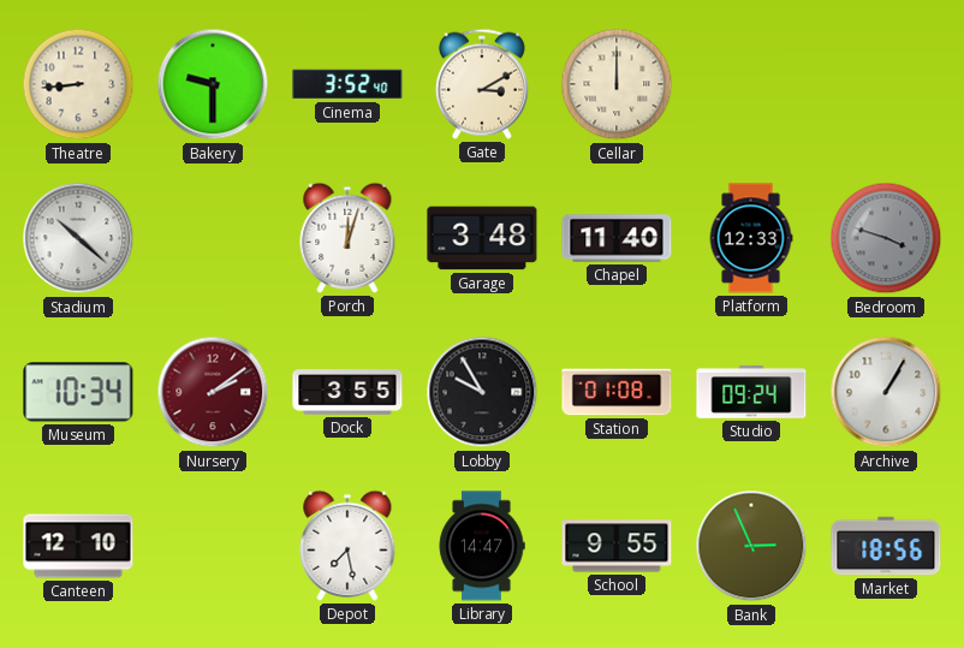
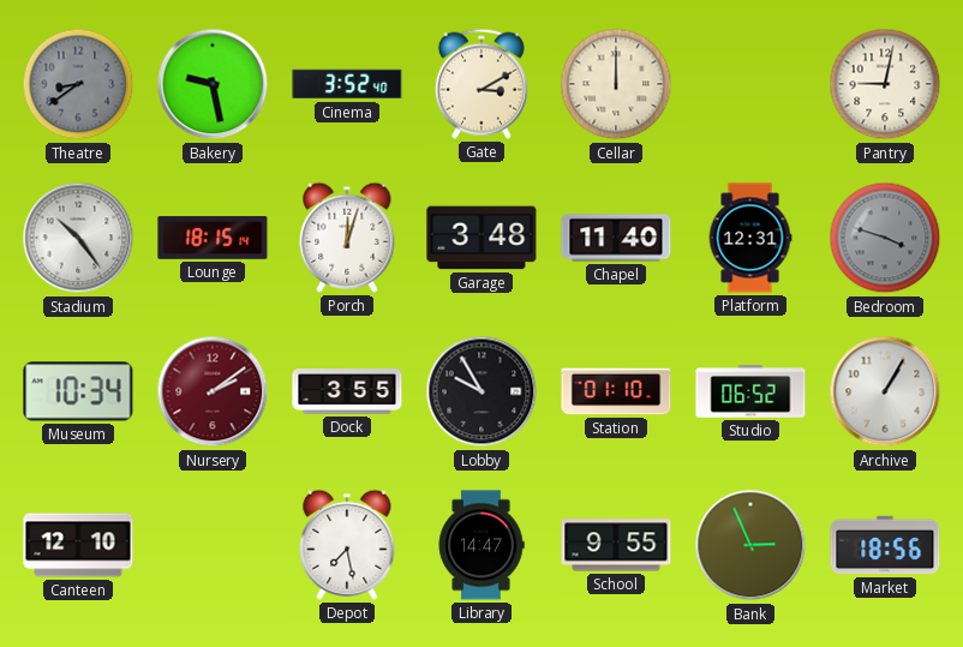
Theatre: 8:44 -> 8:39
Theatre dial: cream -> grey
Bakery: 9:30 -> 9:28
Pantry: none -> 9:02
Stadium: 10:22 -> 10:24
Lounge: none -> 18:15
Platform: 12:33 -> 12:31
Station: 01:08 -> 01:10
Studio: 09:24 -> 06:52
